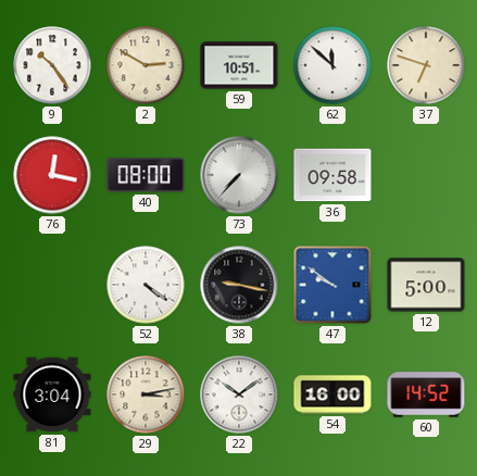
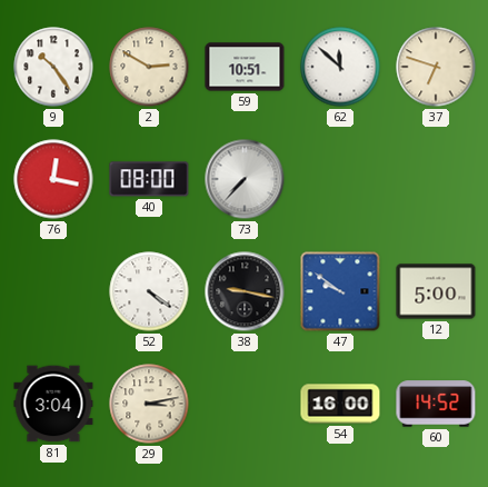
36: 09:58 -> none
22: 10:09 -> none
